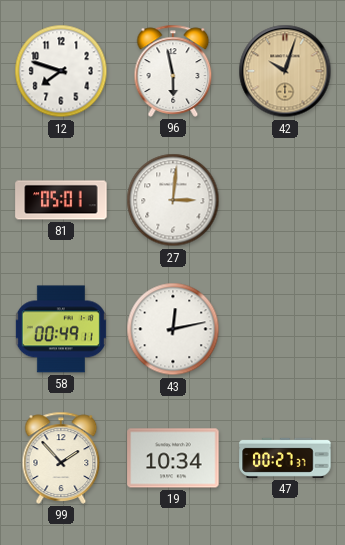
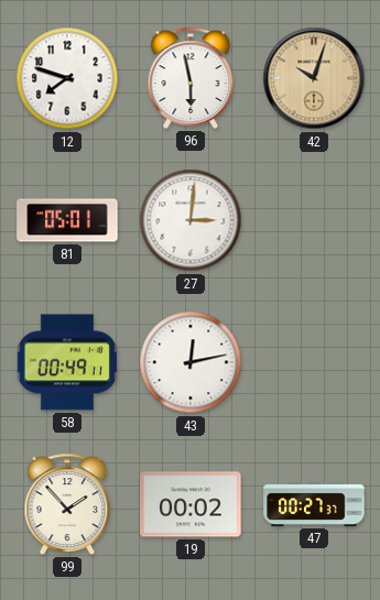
19: 10:34 -> 00:02
